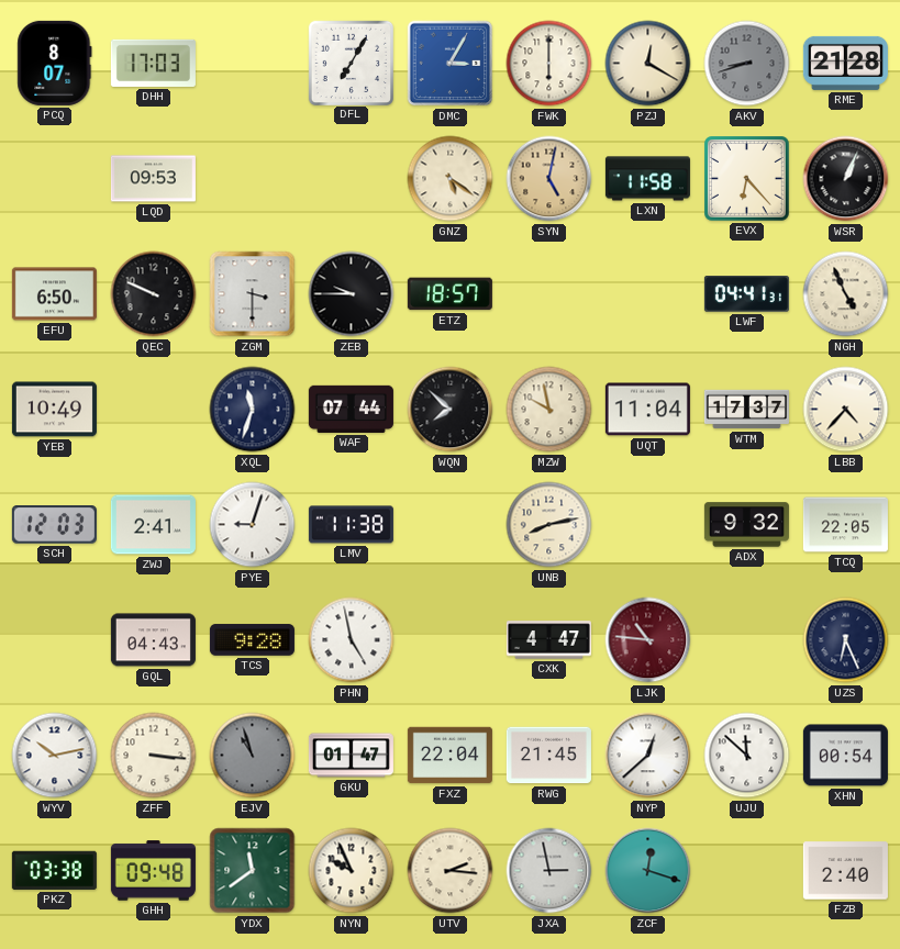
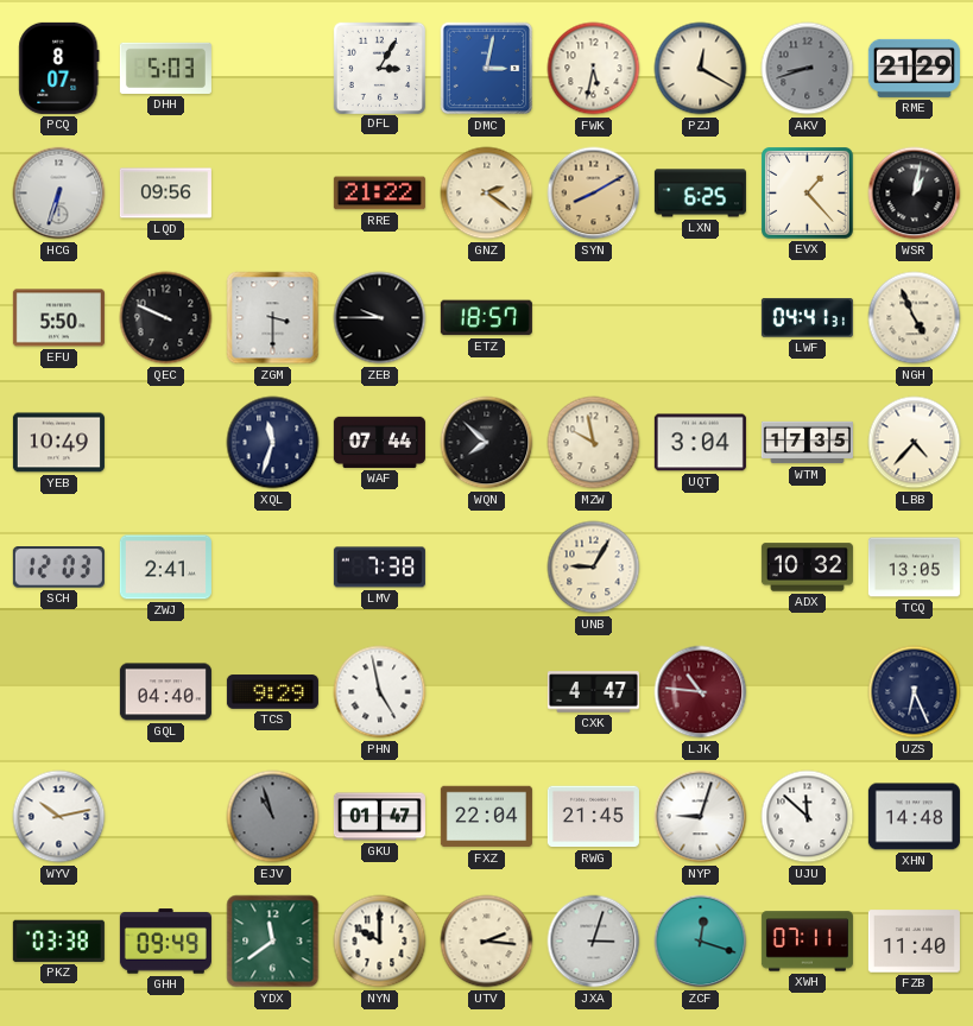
DHH: 17:03 -> 5:03
DFL: 7:05 -> 3:05
DMC: 3:05 -> 3:02
FWK: 6:00 -> 5:32
RME: 21:28 -> 21:29
HCG: none -> 6:33
LQD: 09:53 -> 09:56
RRE: none -> 21:22
GNZ: 5:21 -> 2:21
SYN: 5:02 -> 8:10
LXN: 11:58 -> 6:25
EVX: 6:23 -> 1:23
WSR: 1:04 -> 1:02
EFU: 6:50 -> 5:50
UQT: 11:04 -> 3:04
WTM: 17:37 -> 17:35
PYE: 9:03 -> none
LMV: 11:38 -> 7:38
UNB: 8:13 -> 9:05
ADX: 9:32 -> 10:32
TCQ: 22:05 -> 13:05
GQL: 04:43 -> 04:40
TCS: 9:28 -> 9:29
ZFF: 3:16 -> none
NYP: 12:38 -> 9:03
XHN: 00:54 -> 14:48
GHH: 09:48 -> 09:49
NYN: 9:56 -> 10:00
JXA: 2:58 -> 3:03
XWH: none -> 07:11
FZB: 2:40 -> 11:40
